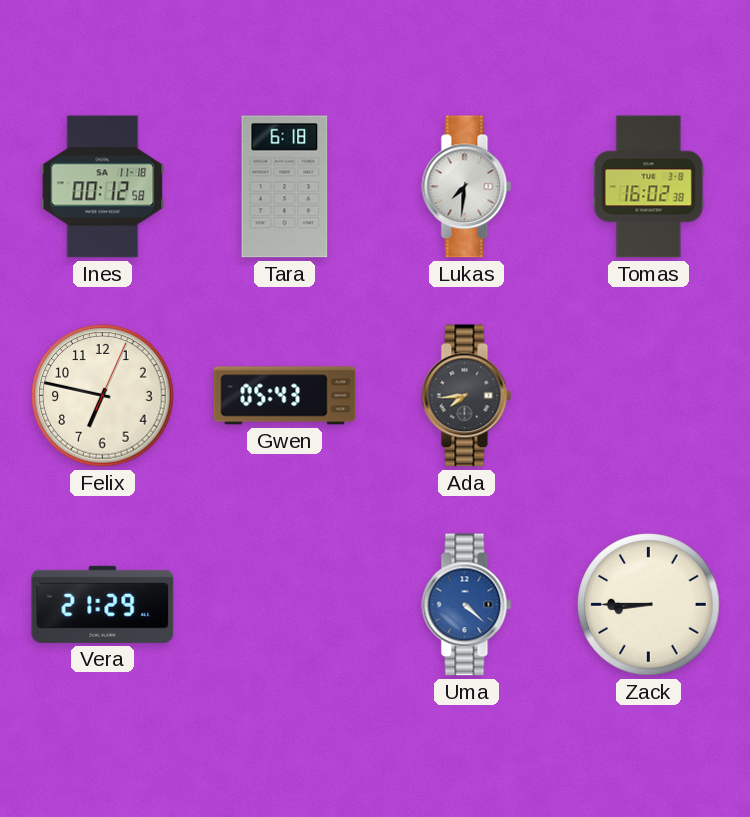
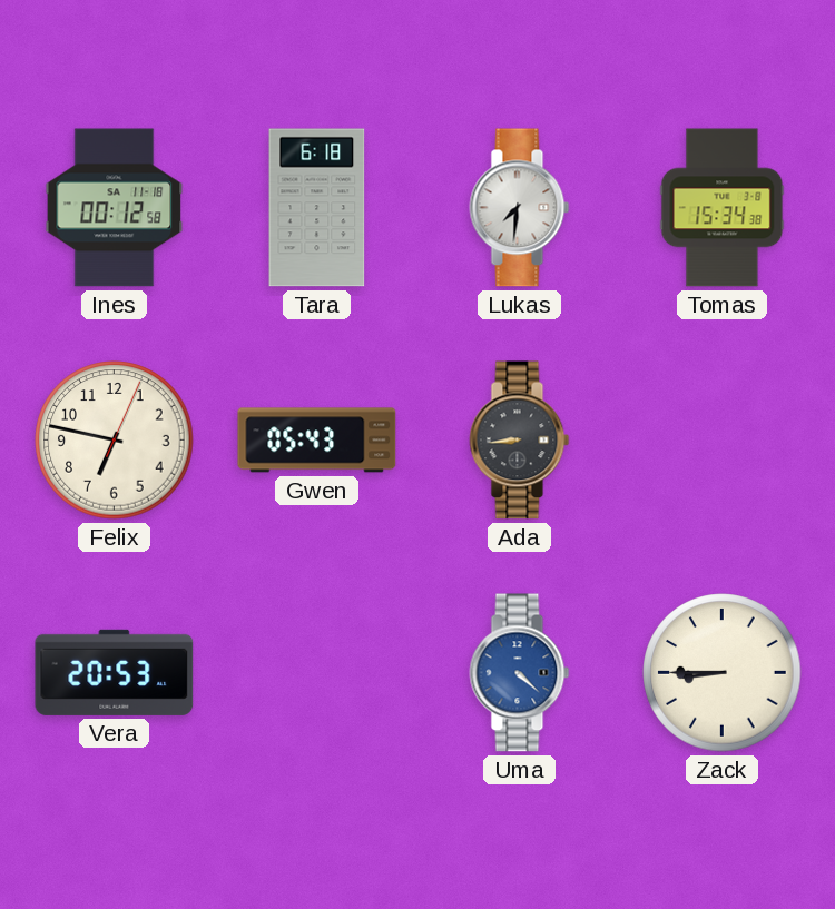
Tomas: 16:02 -> 15:34
Ada: 7:44 -> 8:44
Vera: 21:29 -> 20:53
